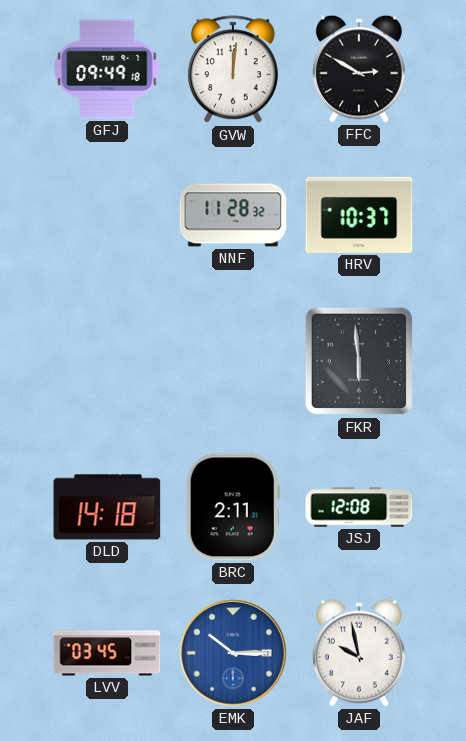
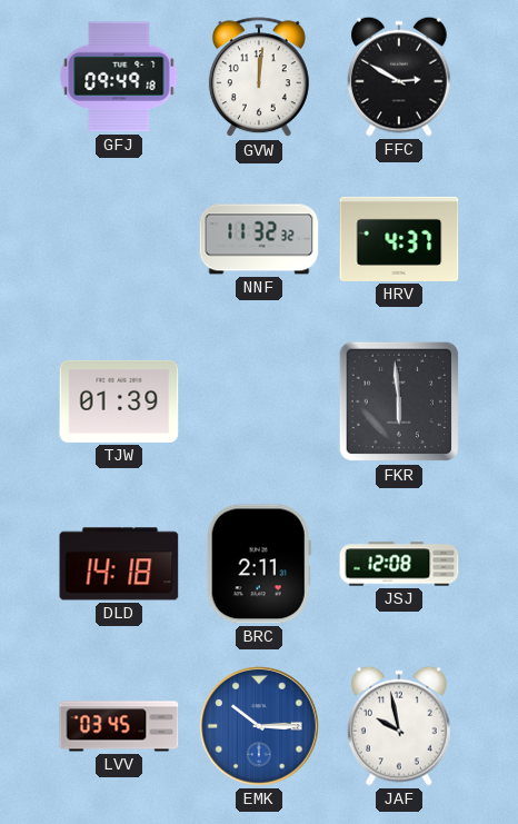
NNF: 11:28 -> 11:32
HRV: 10:37 -> 4:37
TJW: none -> 01:39
